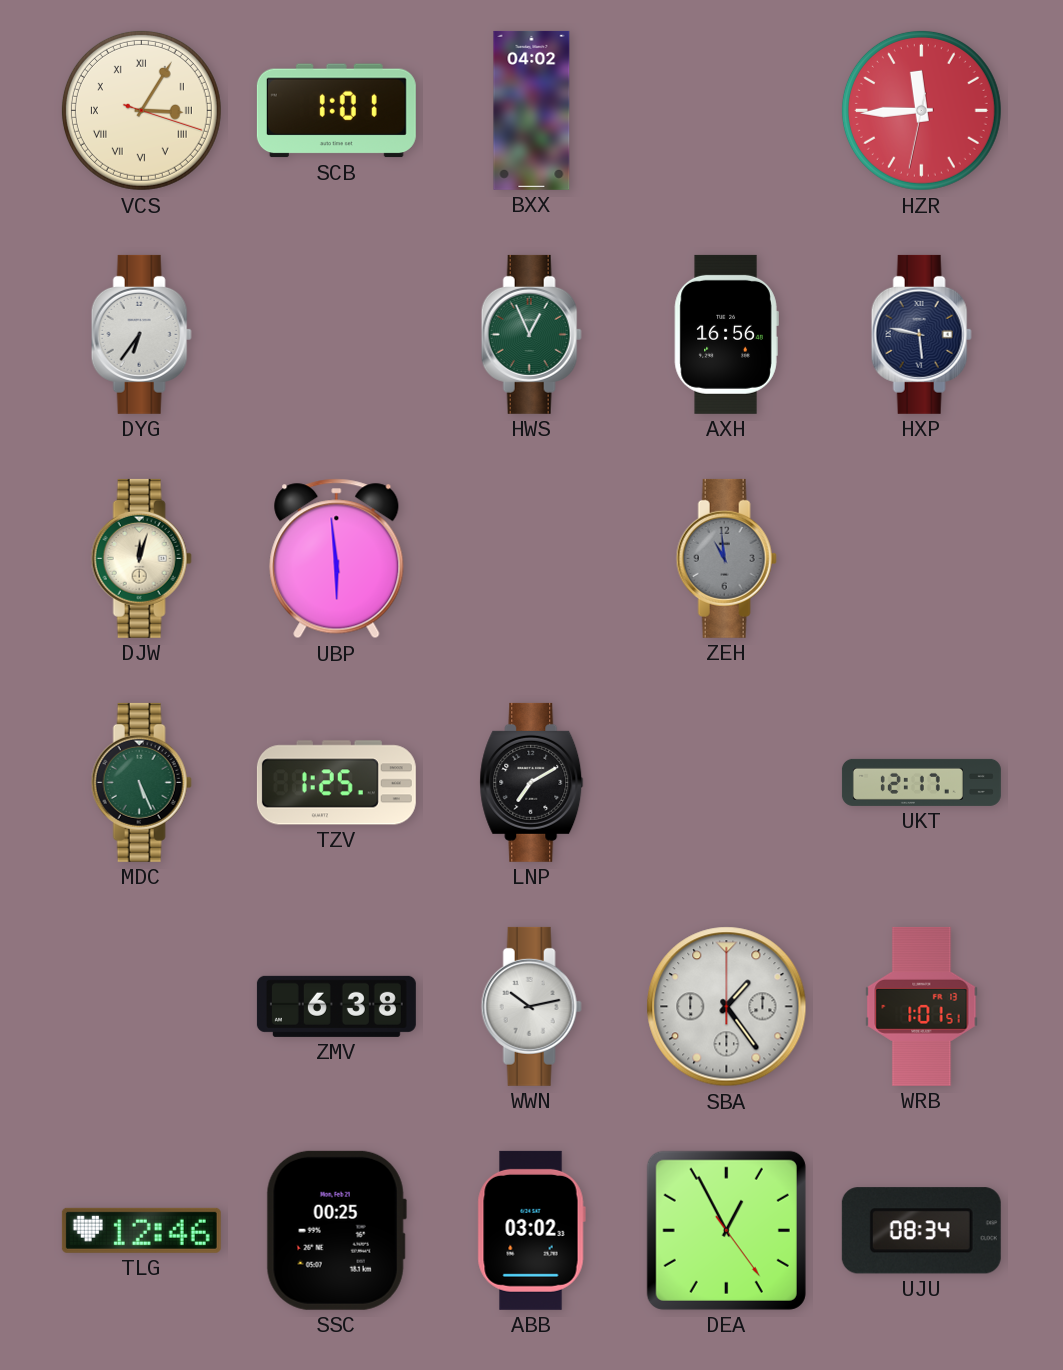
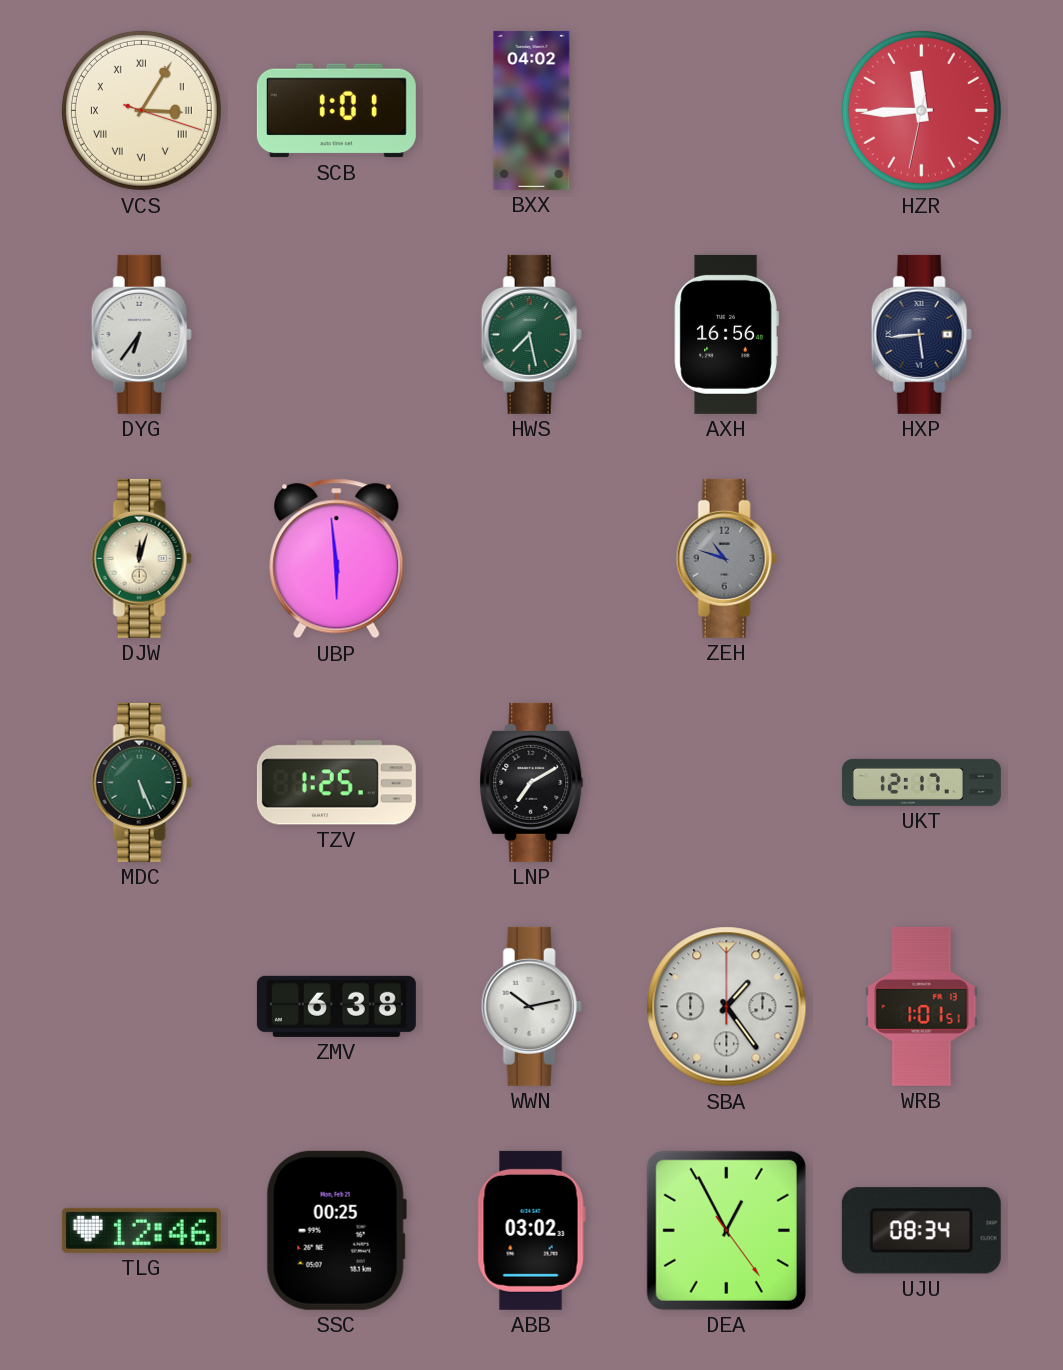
HWS: 12:56 -> 7:28
HXP: 5:47 -> 5:44
ZEH: 10:59 -> 10:48
